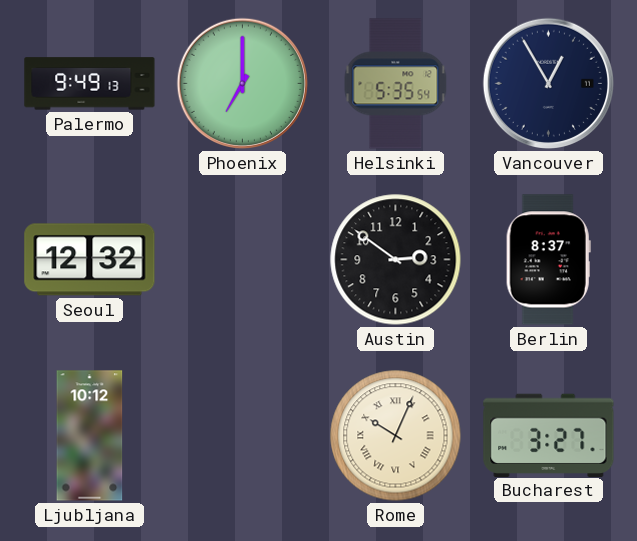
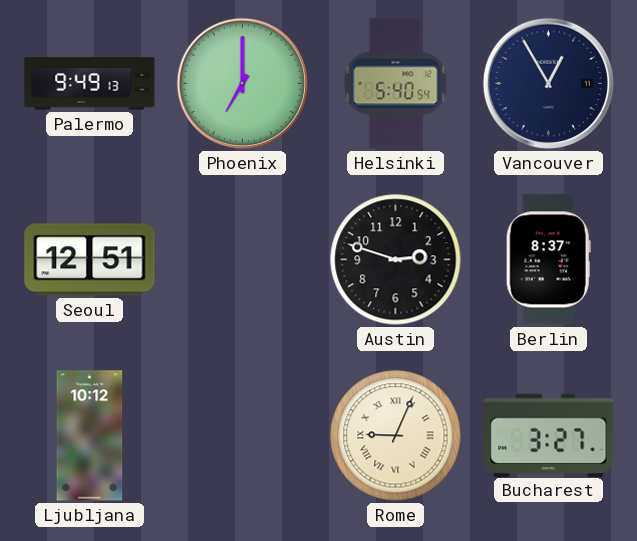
Helsinki: 5:35 -> 5:40
Seoul: 12:32 -> 12:51
Austin: 2:51 -> 2:48
Rome: 10:04 -> 9:04
